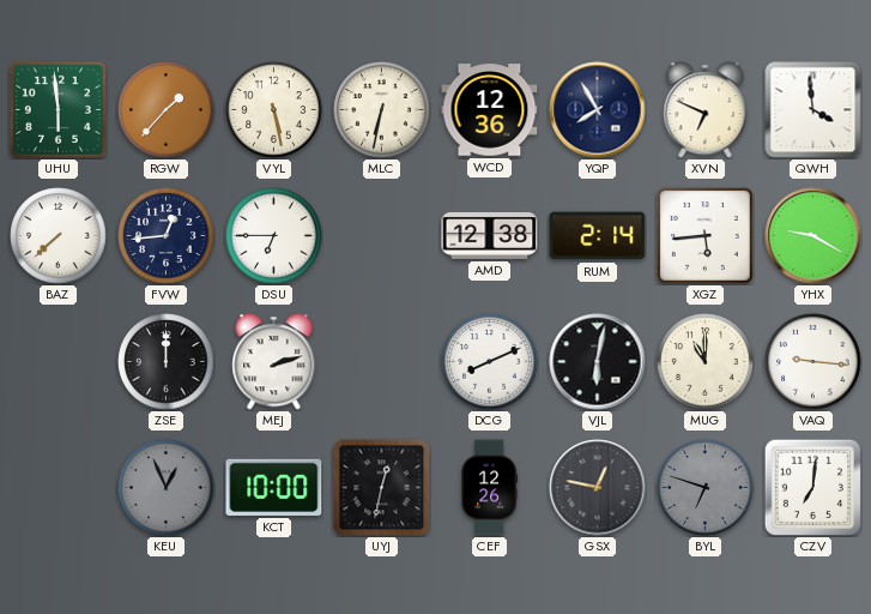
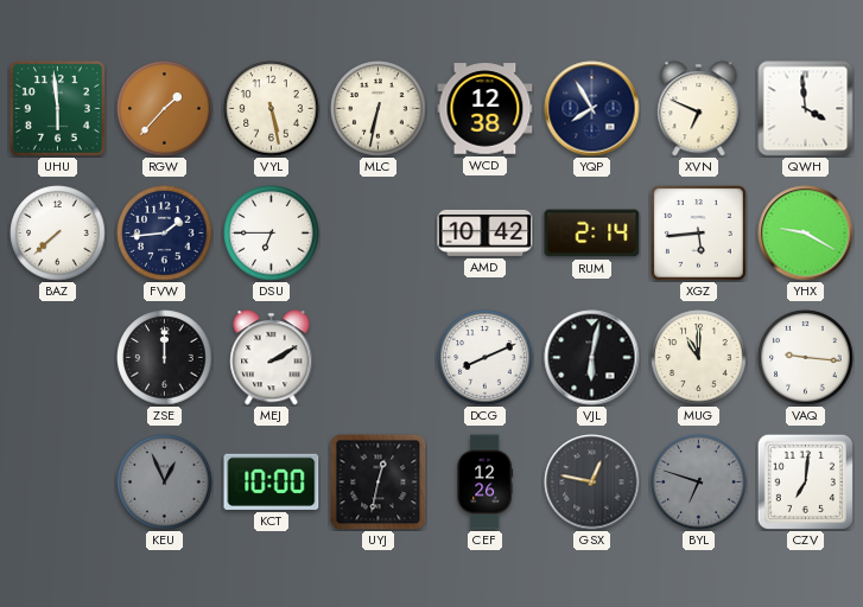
WCD: 12:36 -> 12:38
FVW: 12:44 -> 1:44
AMD: 12:38 -> 10:42
MEJ: 2:12 -> 2:10
